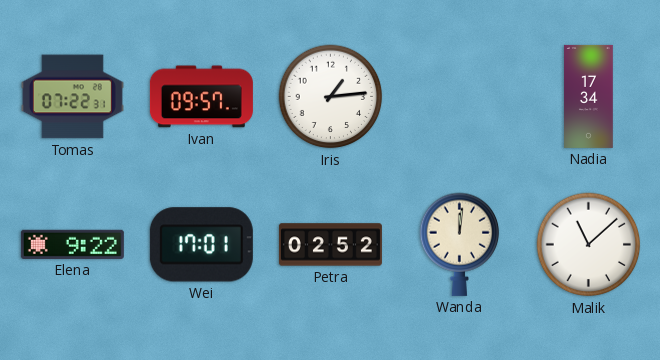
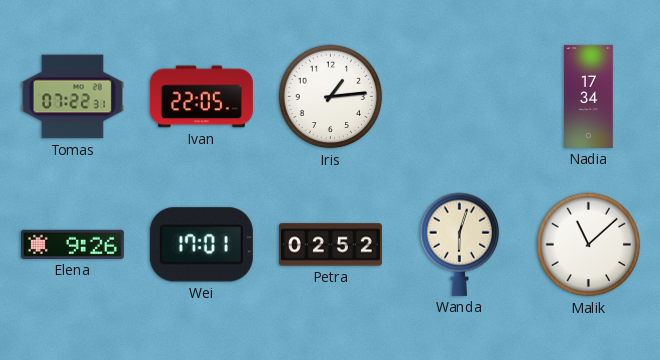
Ivan: 09:57 -> 22:05
Elena: 9:22 -> 9:26
Wanda: 12:01 -> 6:03
